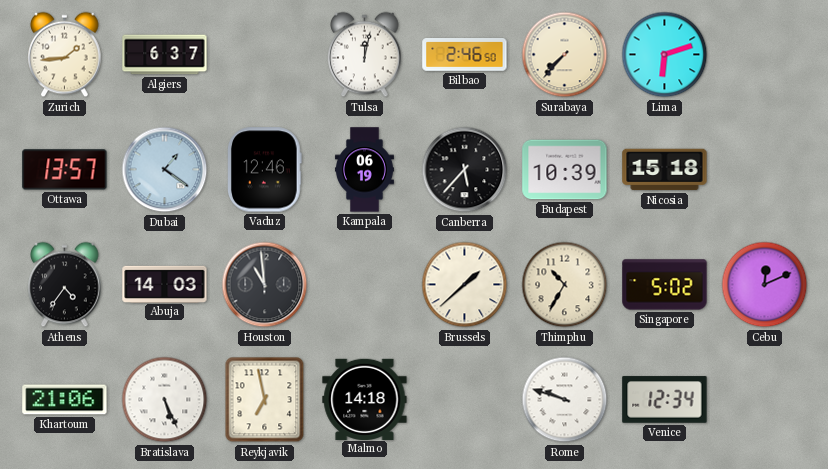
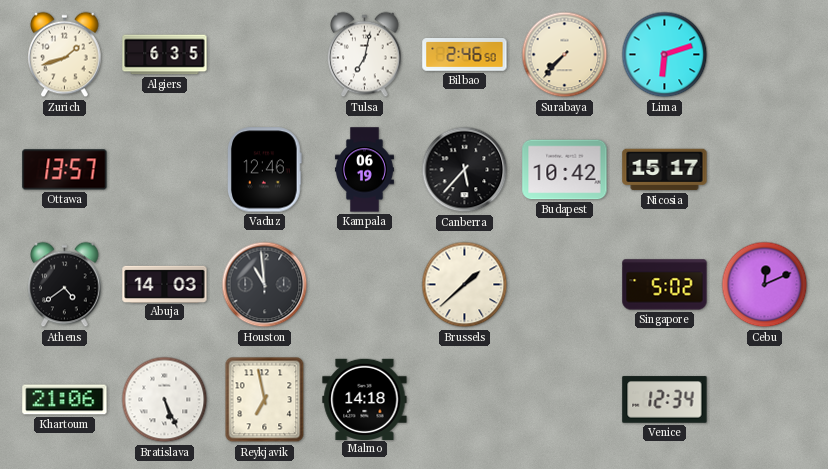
Zurich: 1:44 -> 1:42
Algiers: 6:37 -> 6:35
Tulsa: 12:02 -> 7:02
Dubai: 1:21 -> none
Budapest: 10:39 -> 10:42
Nicosia: 15:18 -> 15:17
Athens: 4:36 -> 4:39
Thimphu: 10:35 -> none
Rome: 9:48 -> none
